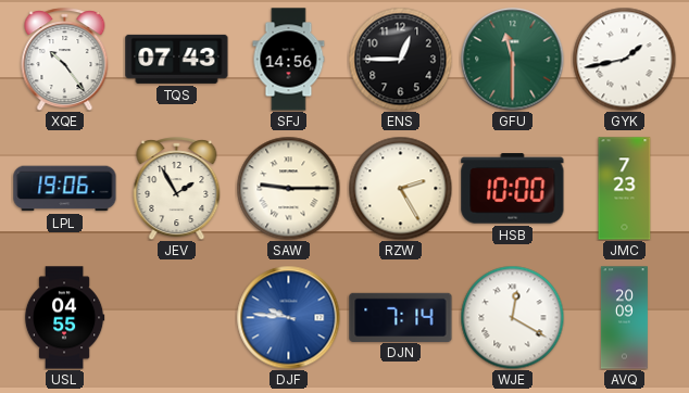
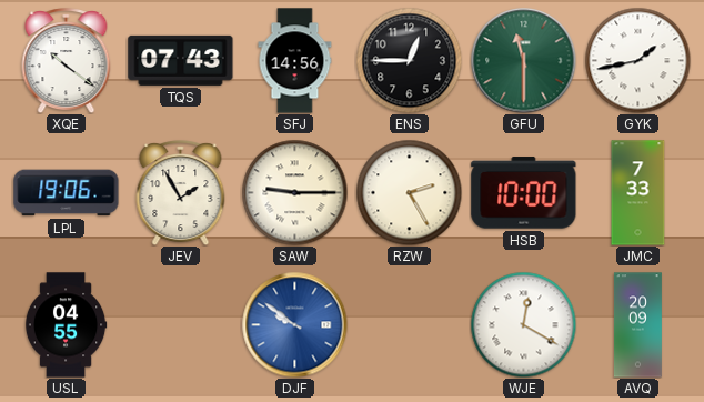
XQE: 10:24 -> 10:21
JMC: 7:23 -> 7:33
DJF: 9:46 -> 9:51
DJN: 7:14 -> none
